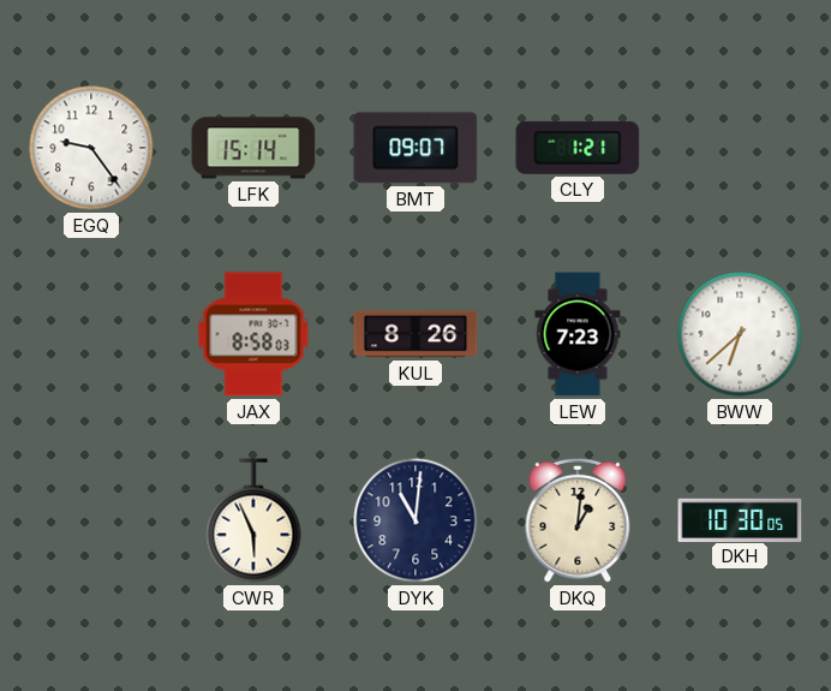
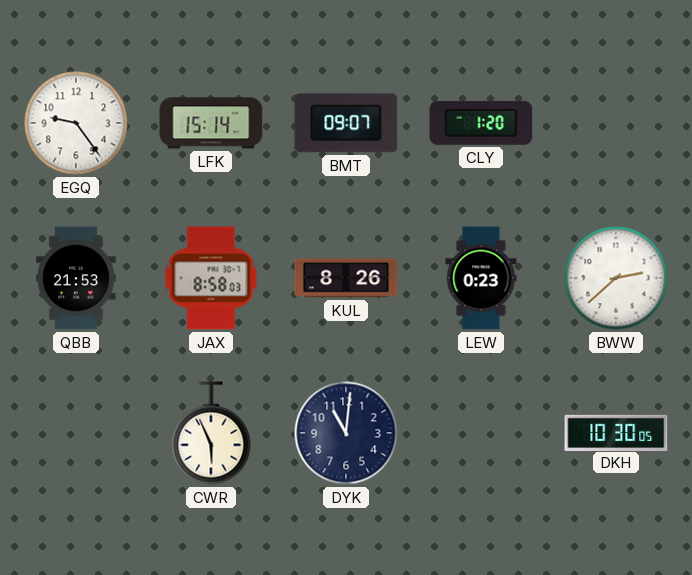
CLY: 1:21 -> 1:20
QBB: none -> 21:53
LEW: 7:23 -> 0:23
BWW: 6:38 -> 2:38
DKQ: 1:01 -> none
